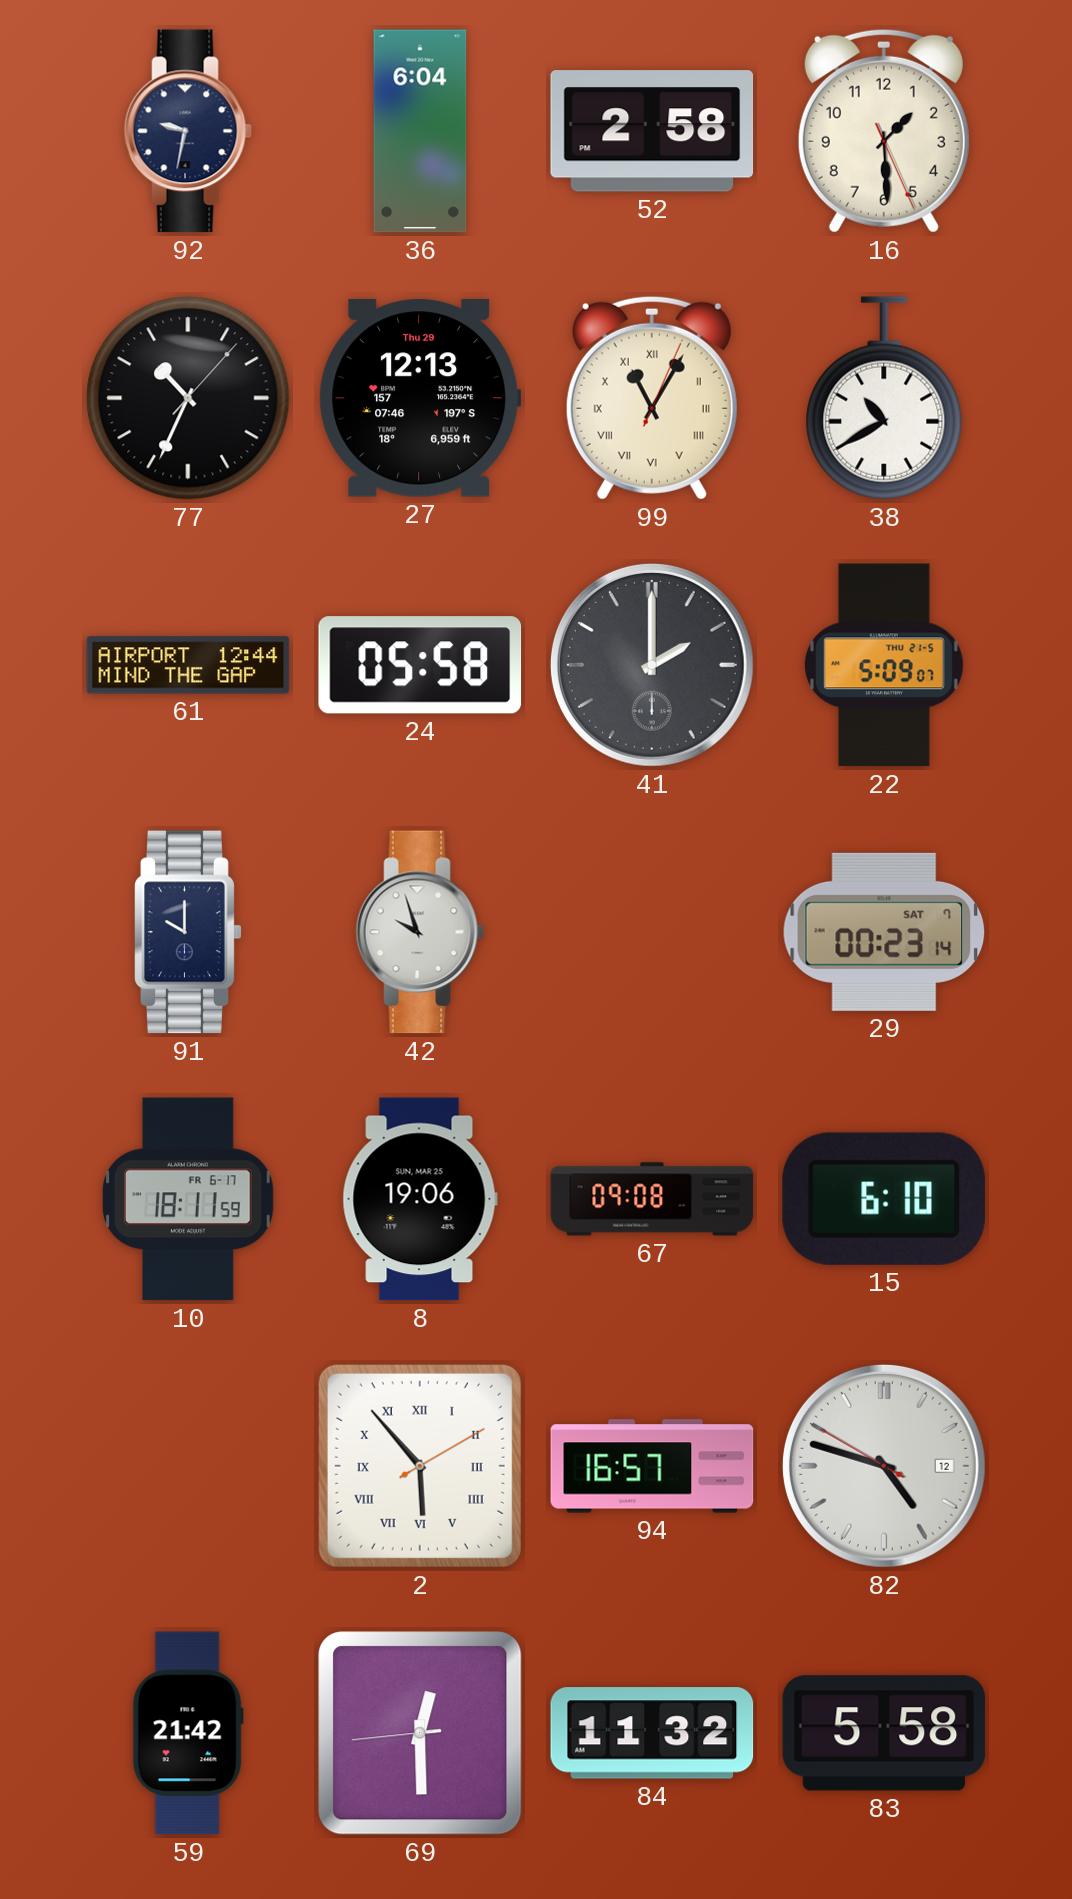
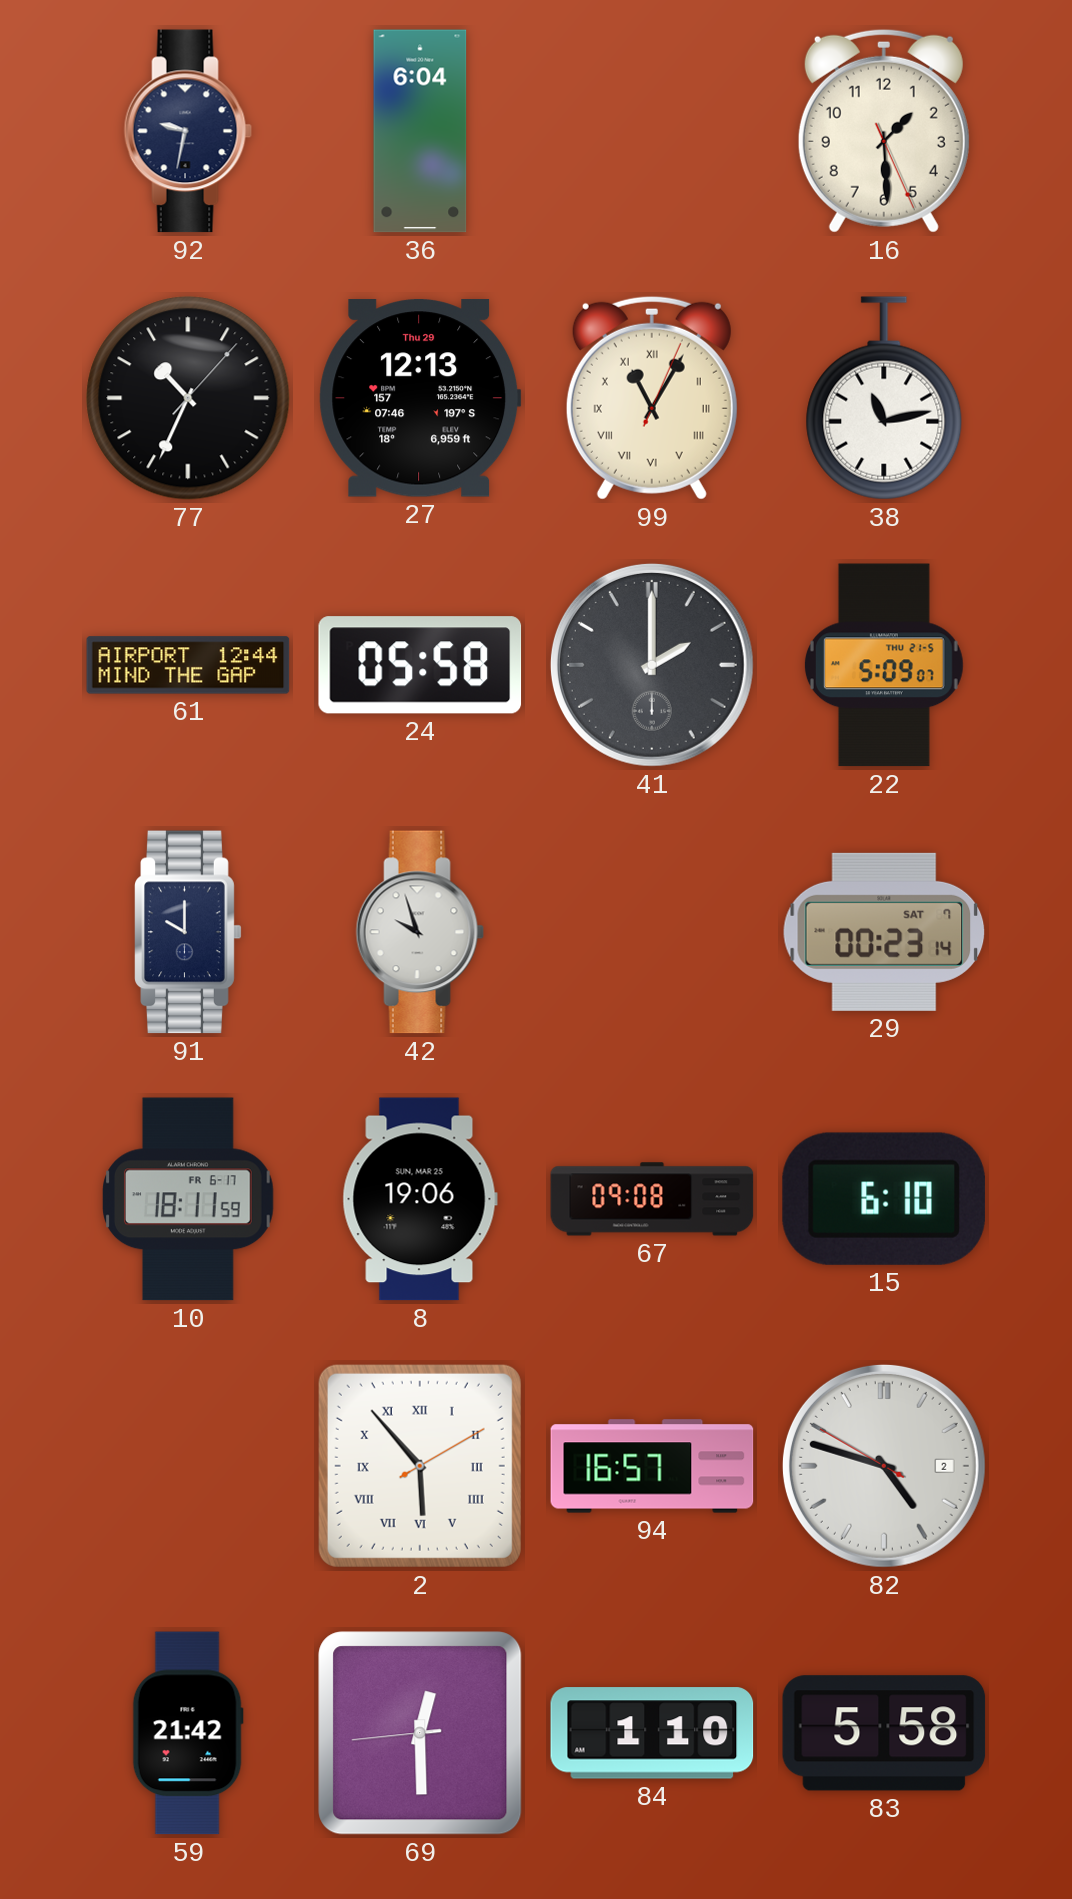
52: 2:58 -> none
38: 10:40 -> 11:13
82 date: 12 -> 2
84: 11:32 -> 1:10
